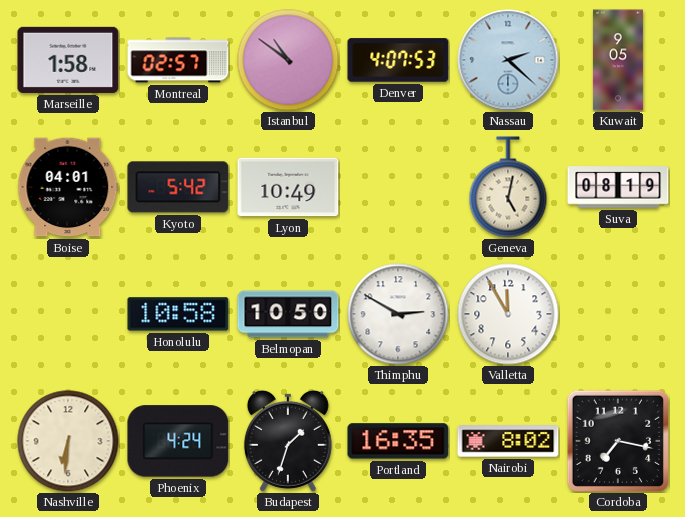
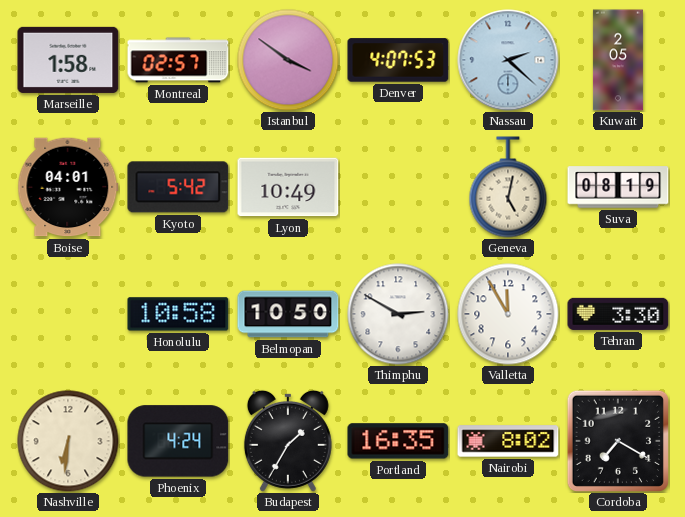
Istanbul: 10:51 -> 3:51
Kuwait: 9:05 -> 2:05
Tehran: none -> 3:30
Budapest: 1:33 -> 1:35
Cordoba: 7:17 -> 7:20
